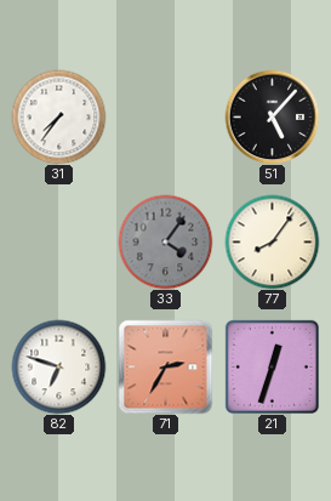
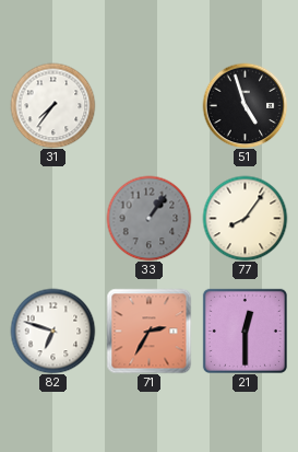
51: 5:07 -> 4:57
33: 4:06 -> 1:06
21: 12:33 -> 12:30
